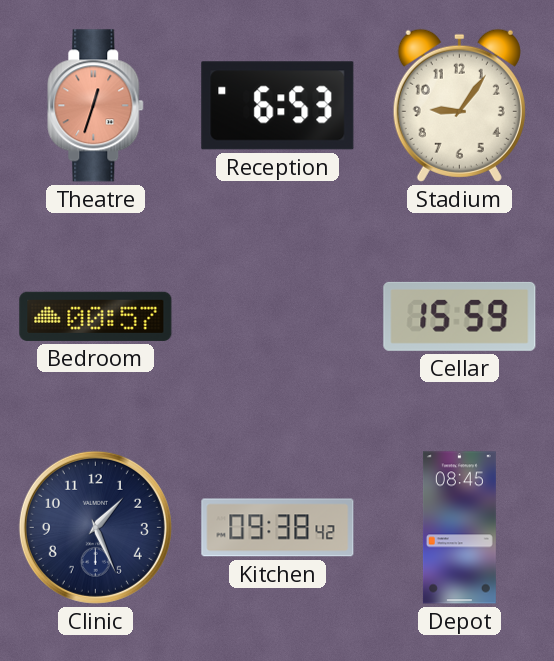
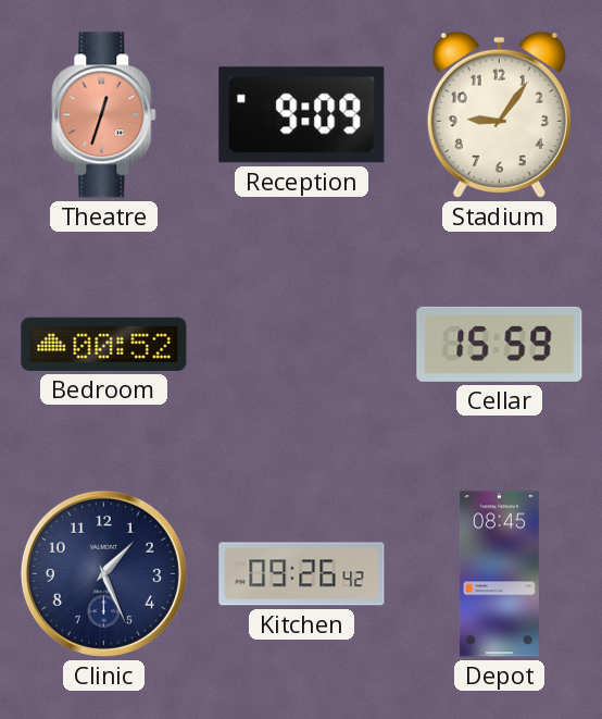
Reception: 6:53 -> 9:09
Bedroom: 00:57 -> 00:52
Kitchen: 09:38 -> 09:26
